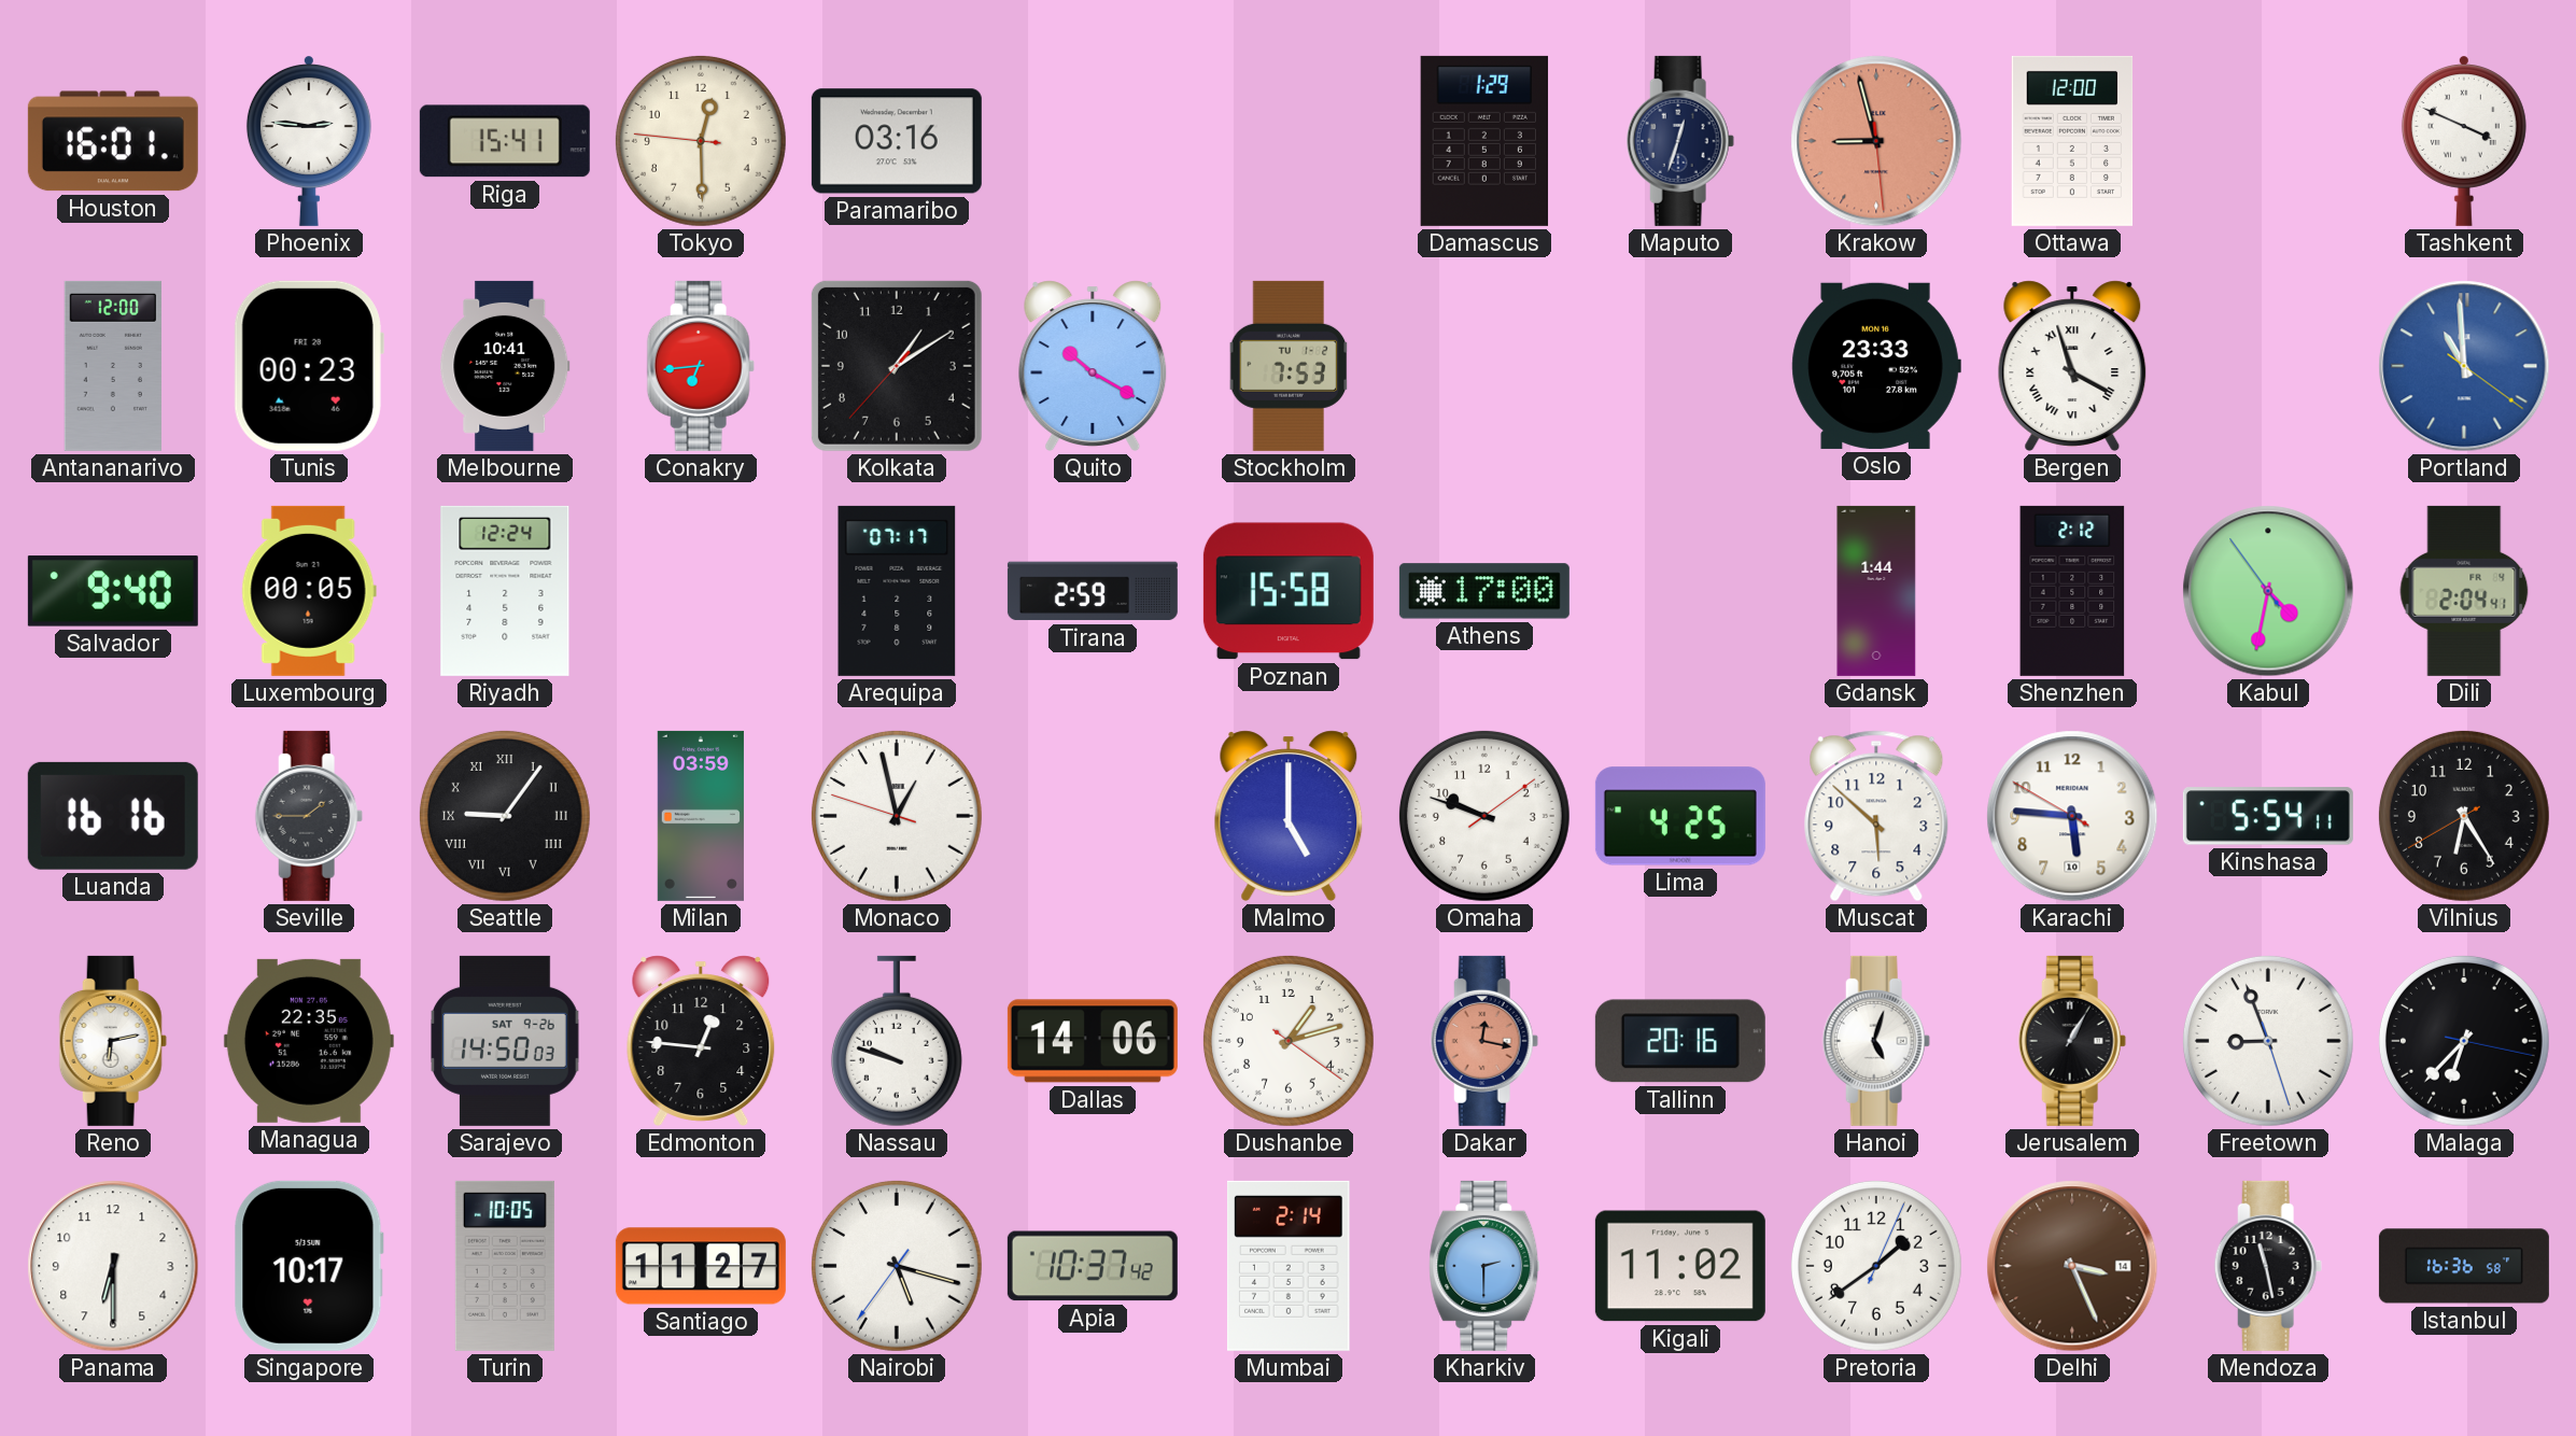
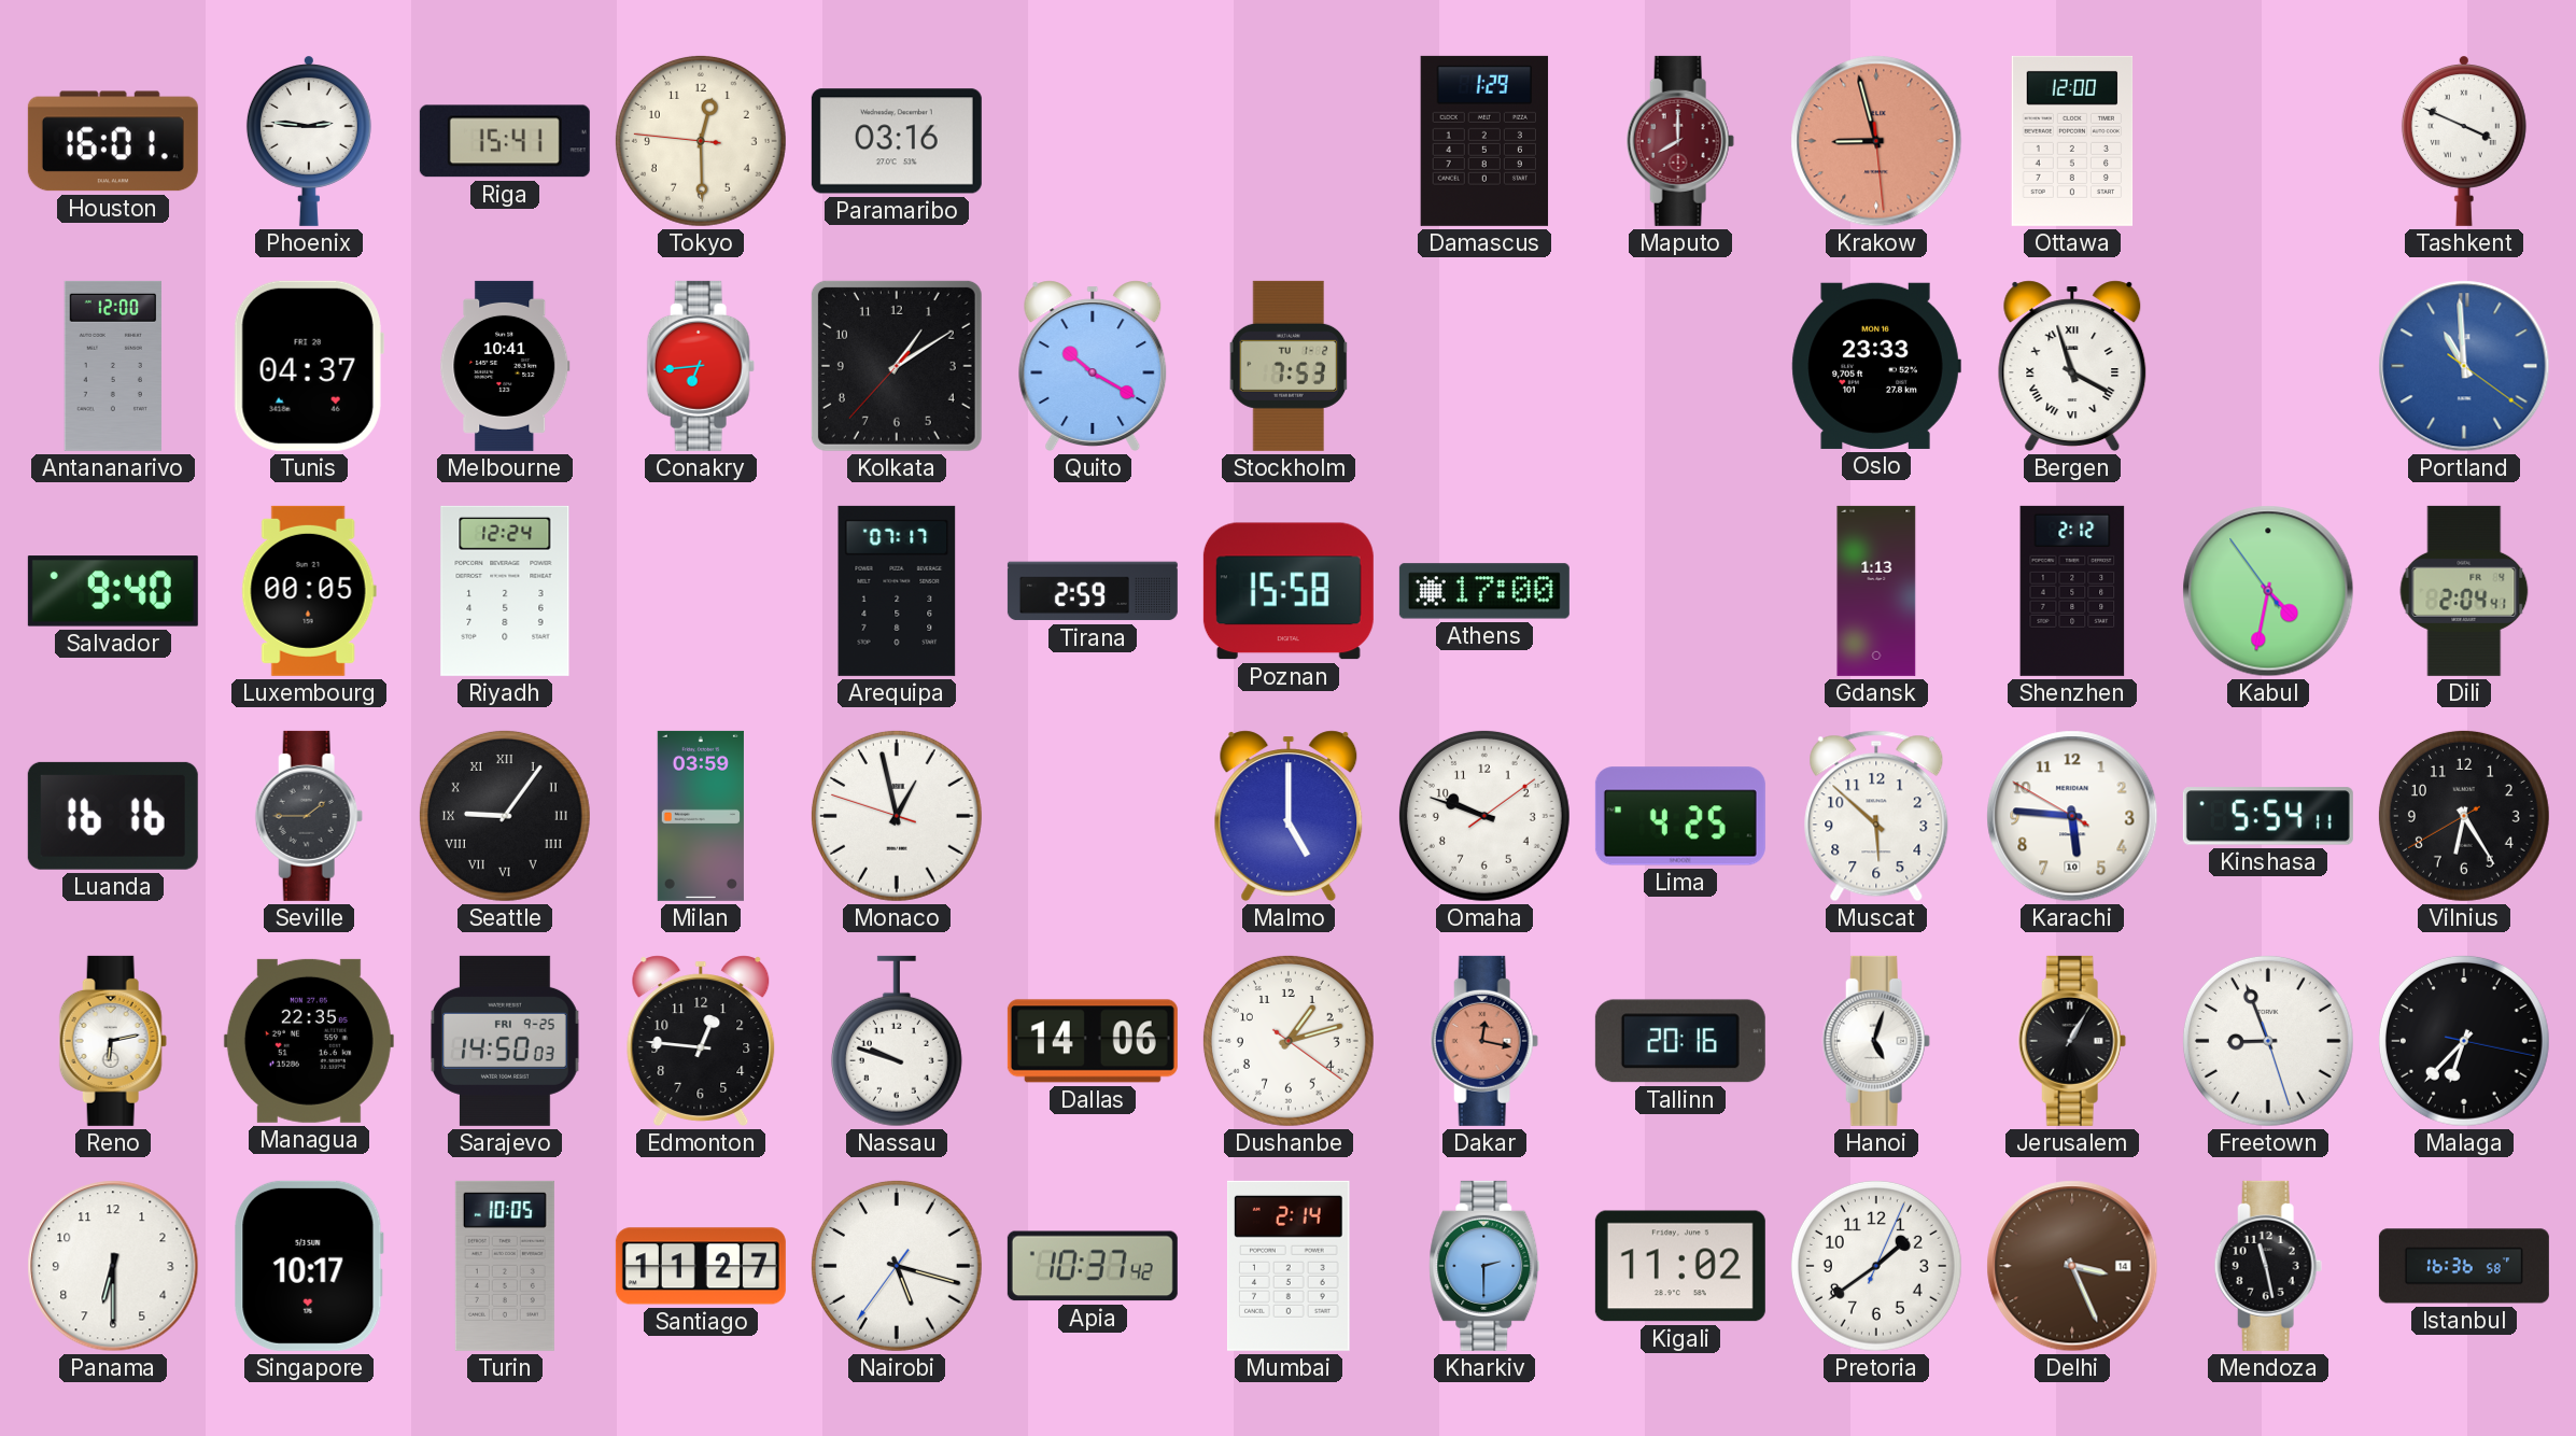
Maputo: 12:33 -> 8:00
Maputo dial: navy -> burgundy
Tunis: 00:23 -> 04:37
Gdansk: 1:44 -> 1:13
Sarajevo date: SAT 9-26 -> FRI 9-25
